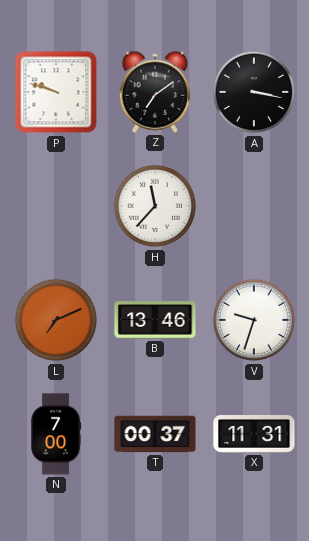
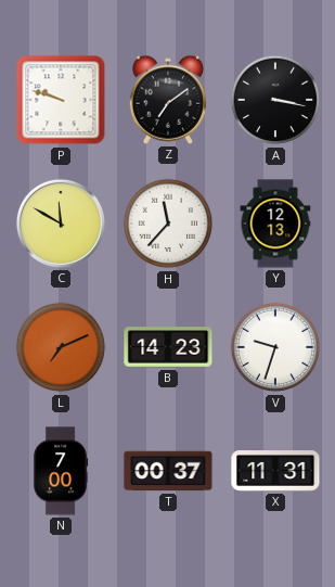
C: none -> 11:50
Y: none -> 12:13
B: 13:46 -> 14:23
